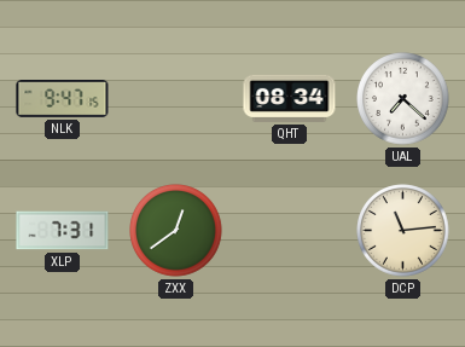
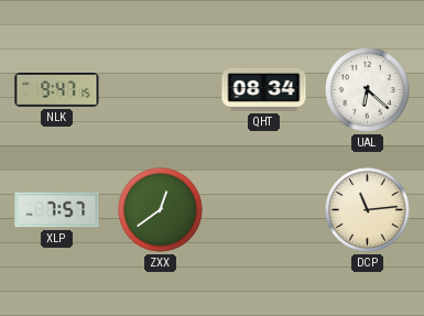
UAL: 7:22 -> 6:22
XLP: 7:31 -> 7:57
